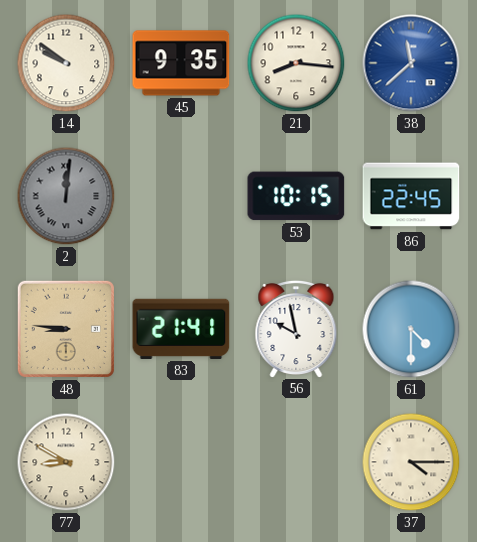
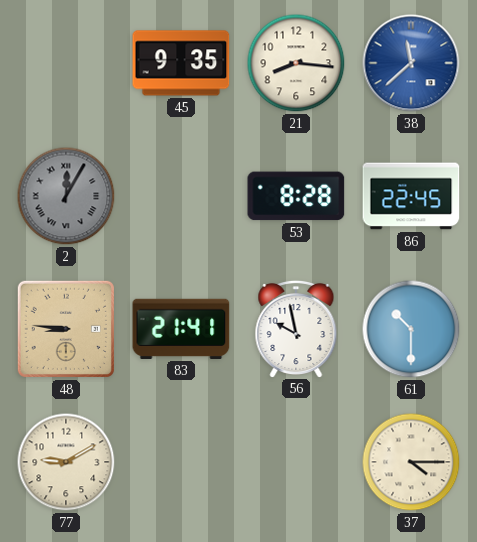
14: 9:51 -> none
2: 12:01 -> 12:05
53: 10:15 -> 8:28
61: 4:30 -> 10:30
77: 8:50 -> 9:10
